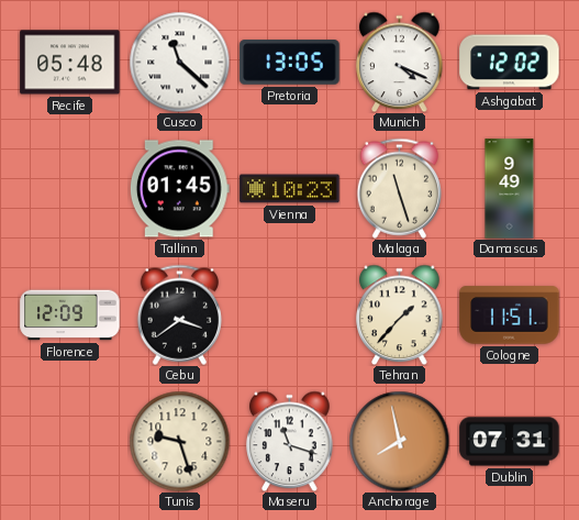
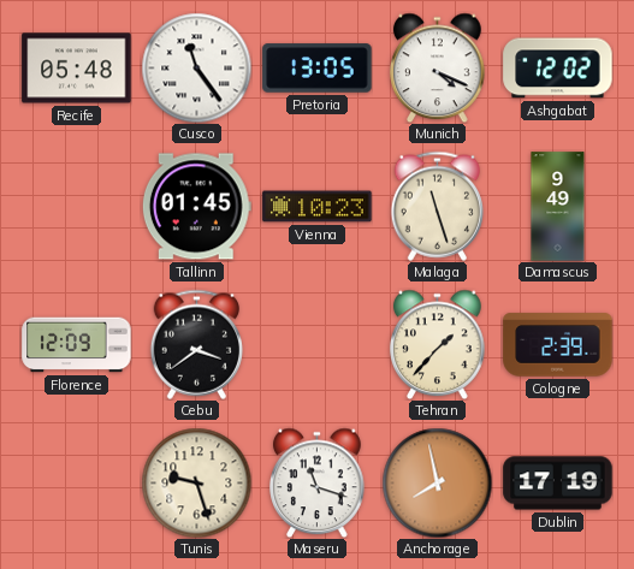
Cusco: 11:22 -> 11:24
Cologne: 11:51 -> 2:39
Dublin: 07:31 -> 17:19
